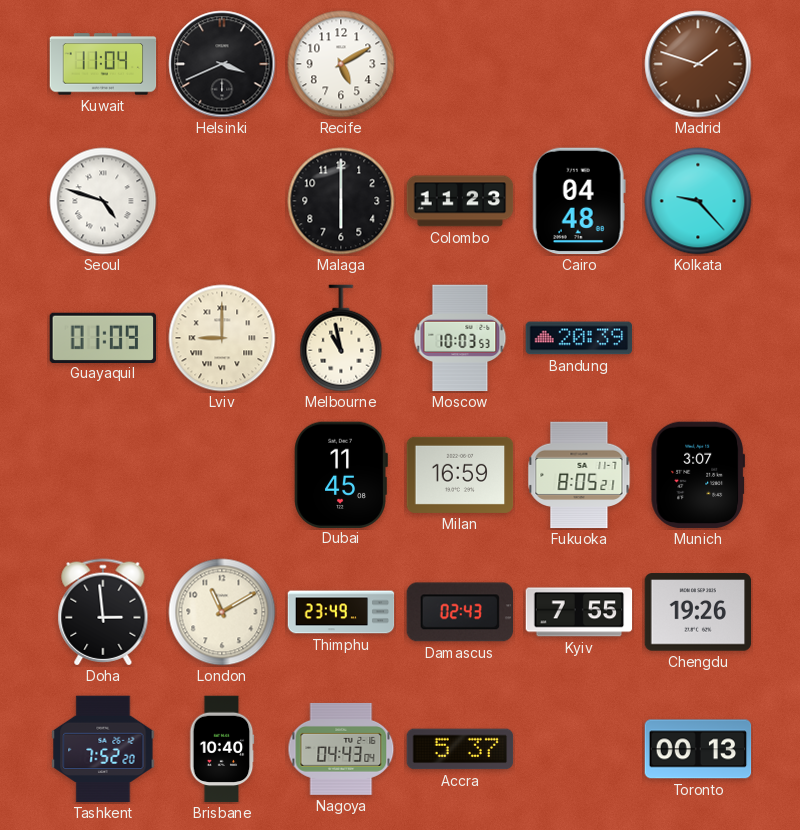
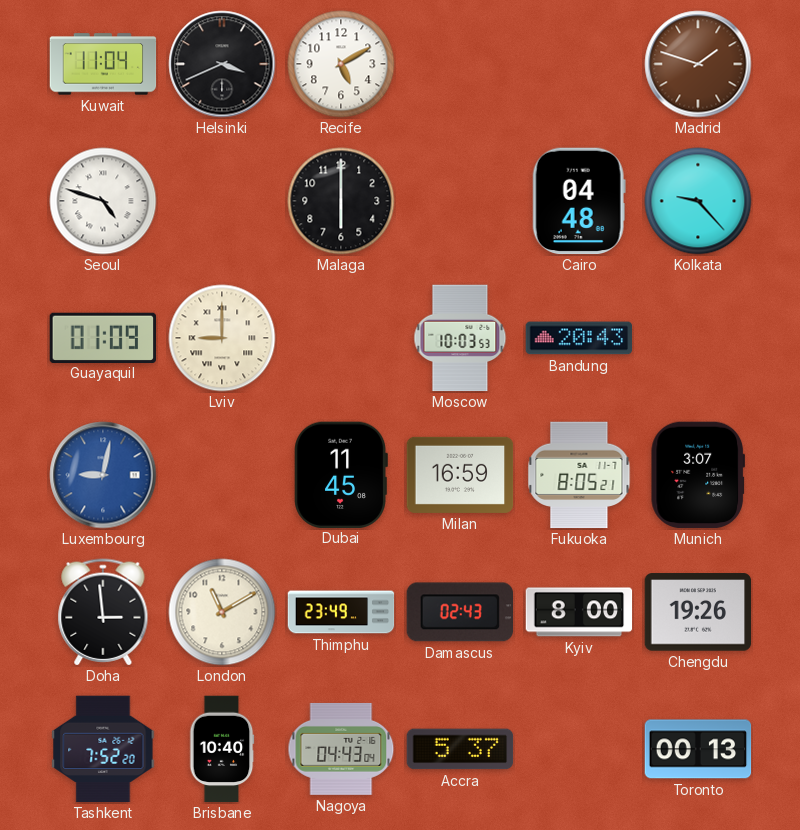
Colombo: 11:23 -> none
Melbourne: 10:58 -> none
Bandung: 20:39 -> 20:43
Luxembourg: none -> 9:02
Kyiv: 7:55 -> 8:00
